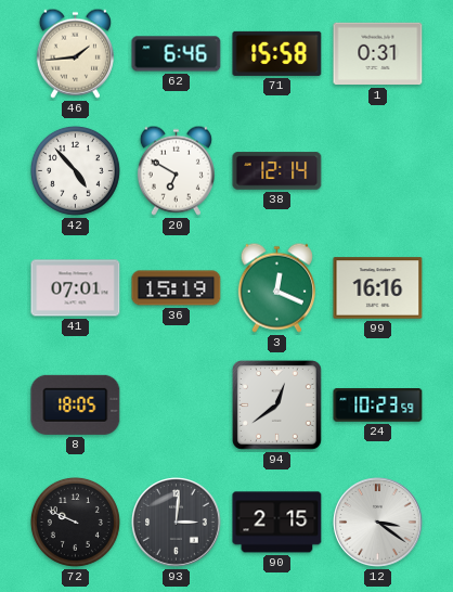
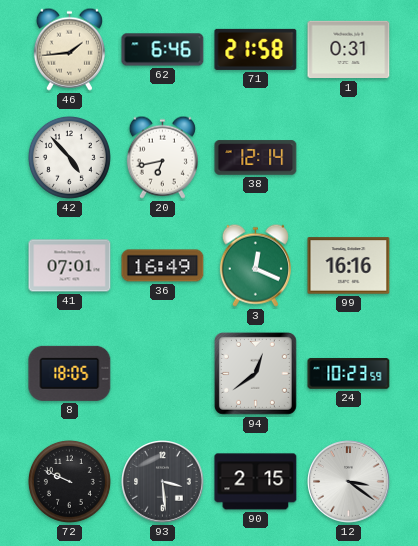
71: 15:58 -> 21:58
20: 6:50 -> 6:43
36: 15:19 -> 16:49
93: 3:01 -> 3:29
